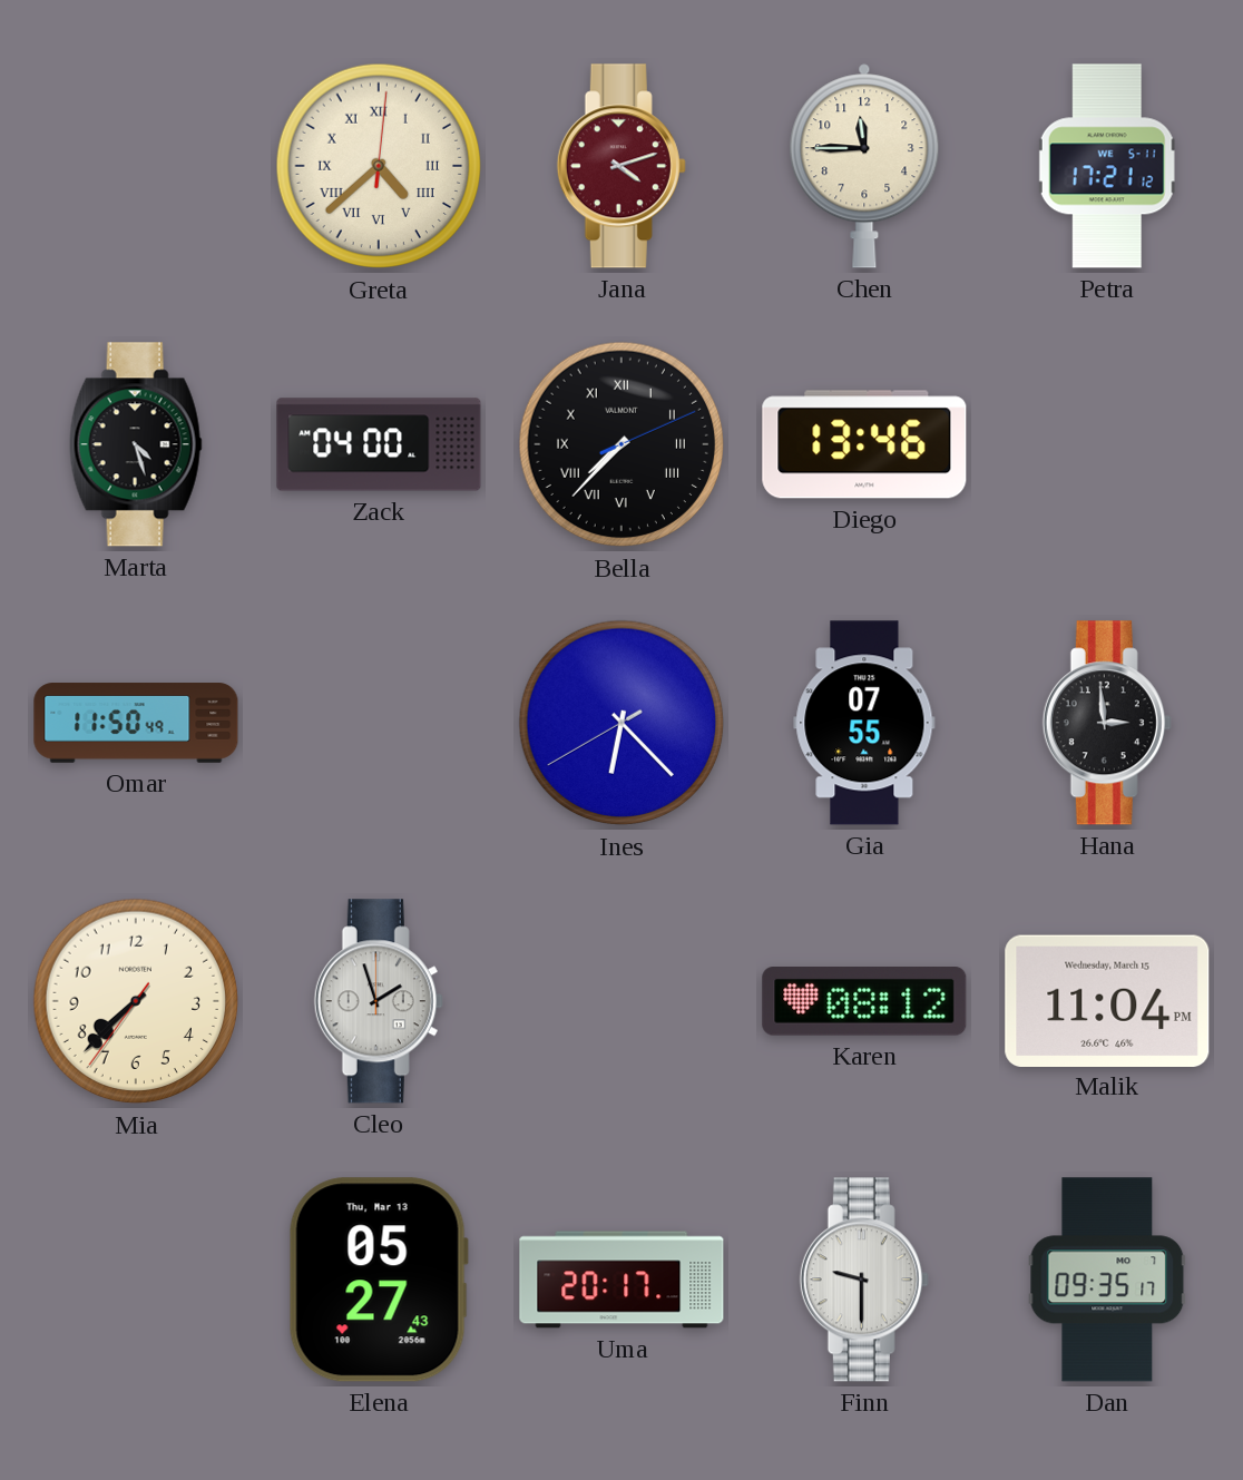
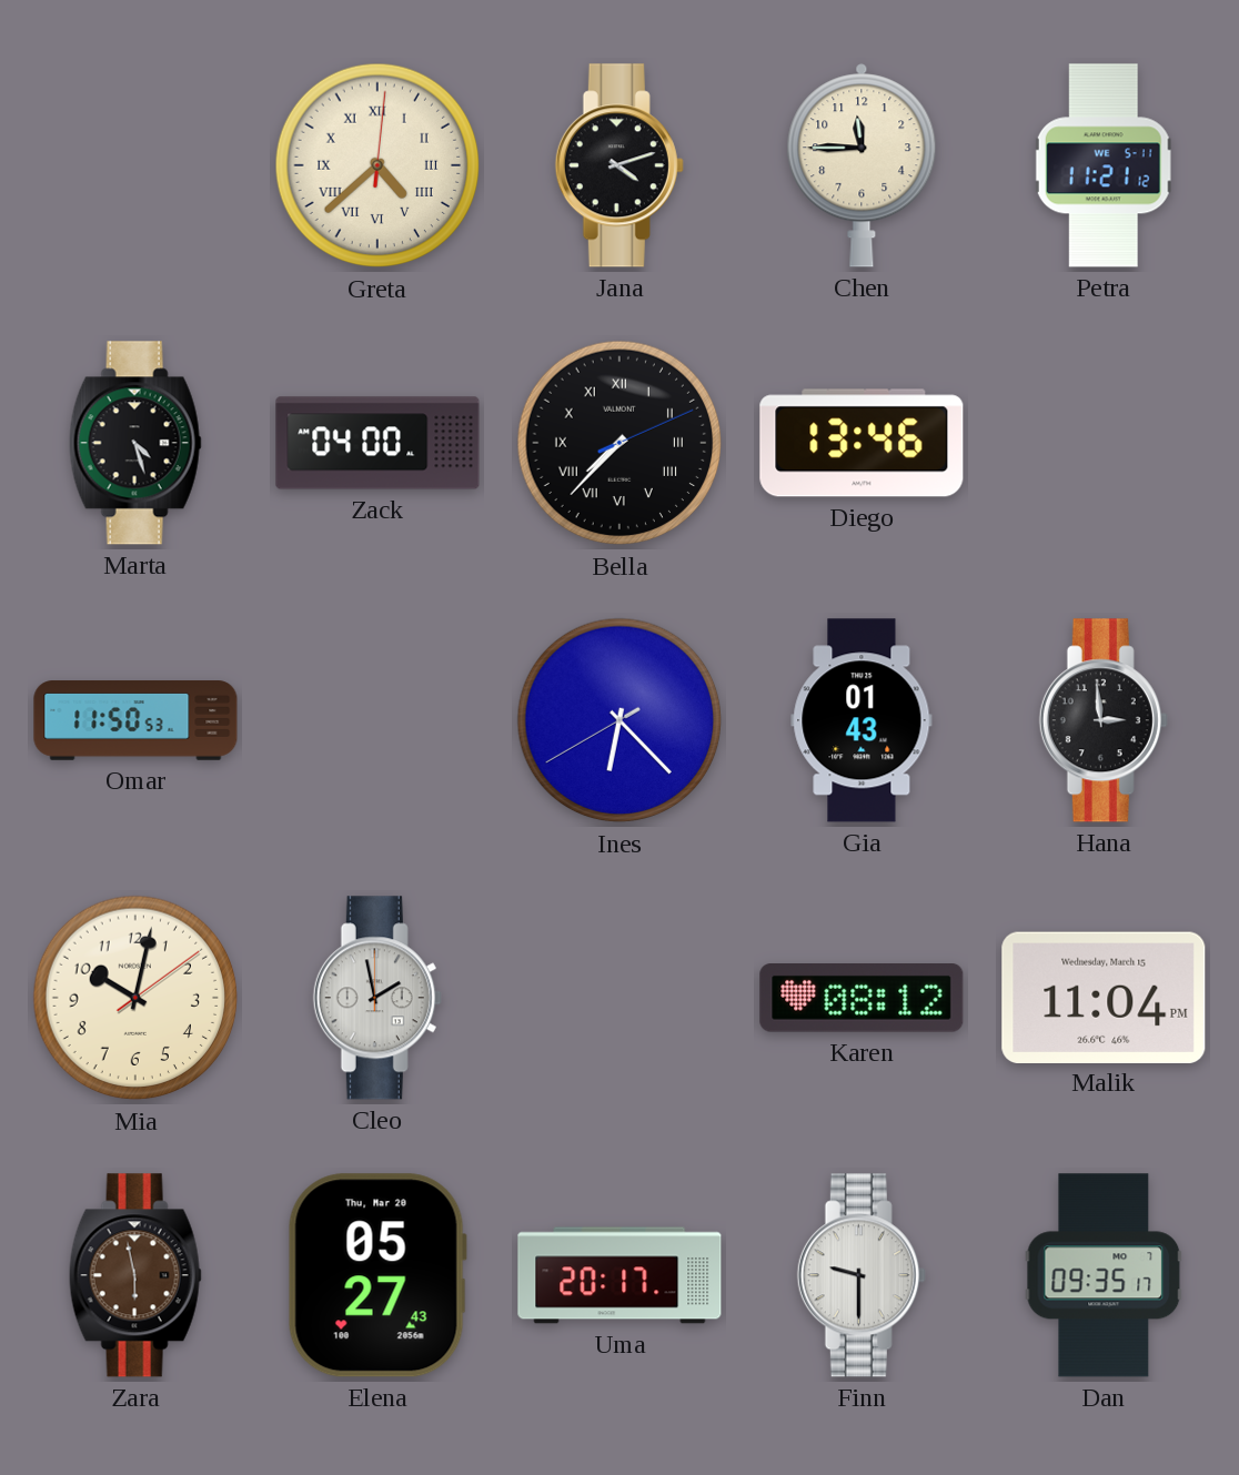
Jana dial: burgundy -> black
Petra: 17:21 -> 11:21
Omar: 11:50:49 -> 11:50:53
Gia: 07:55 -> 01:43
Mia: 7:37 -> 10:02
Cleo: 1:57 -> 1:58
Zara: none -> 5:58
Elena date: Thu, Mar 13 -> Thu, Mar 20
